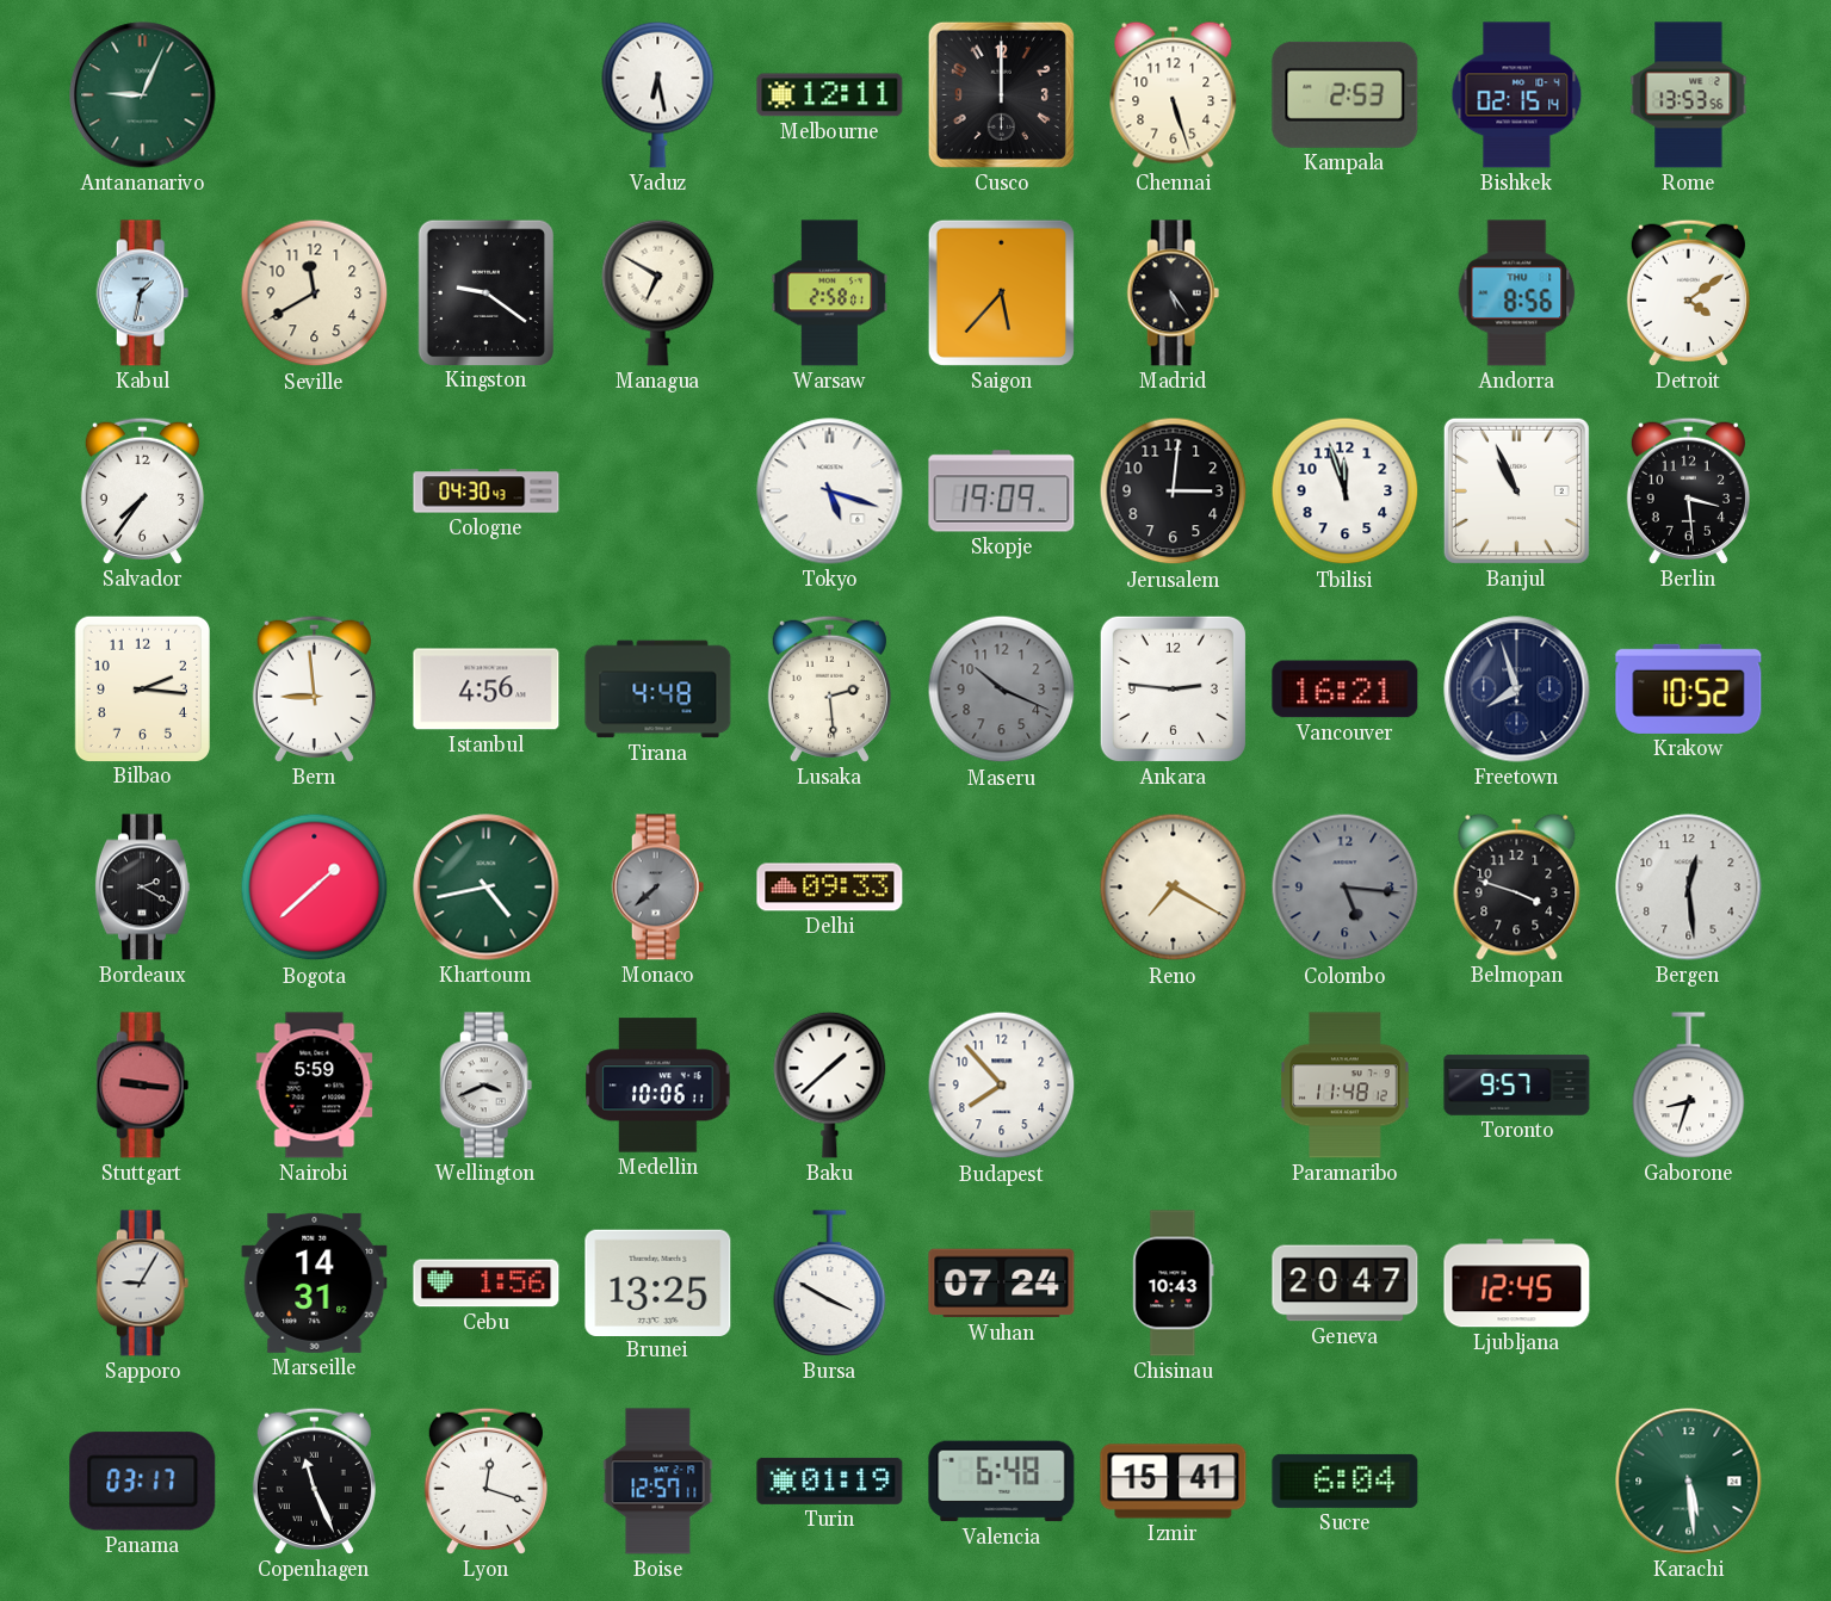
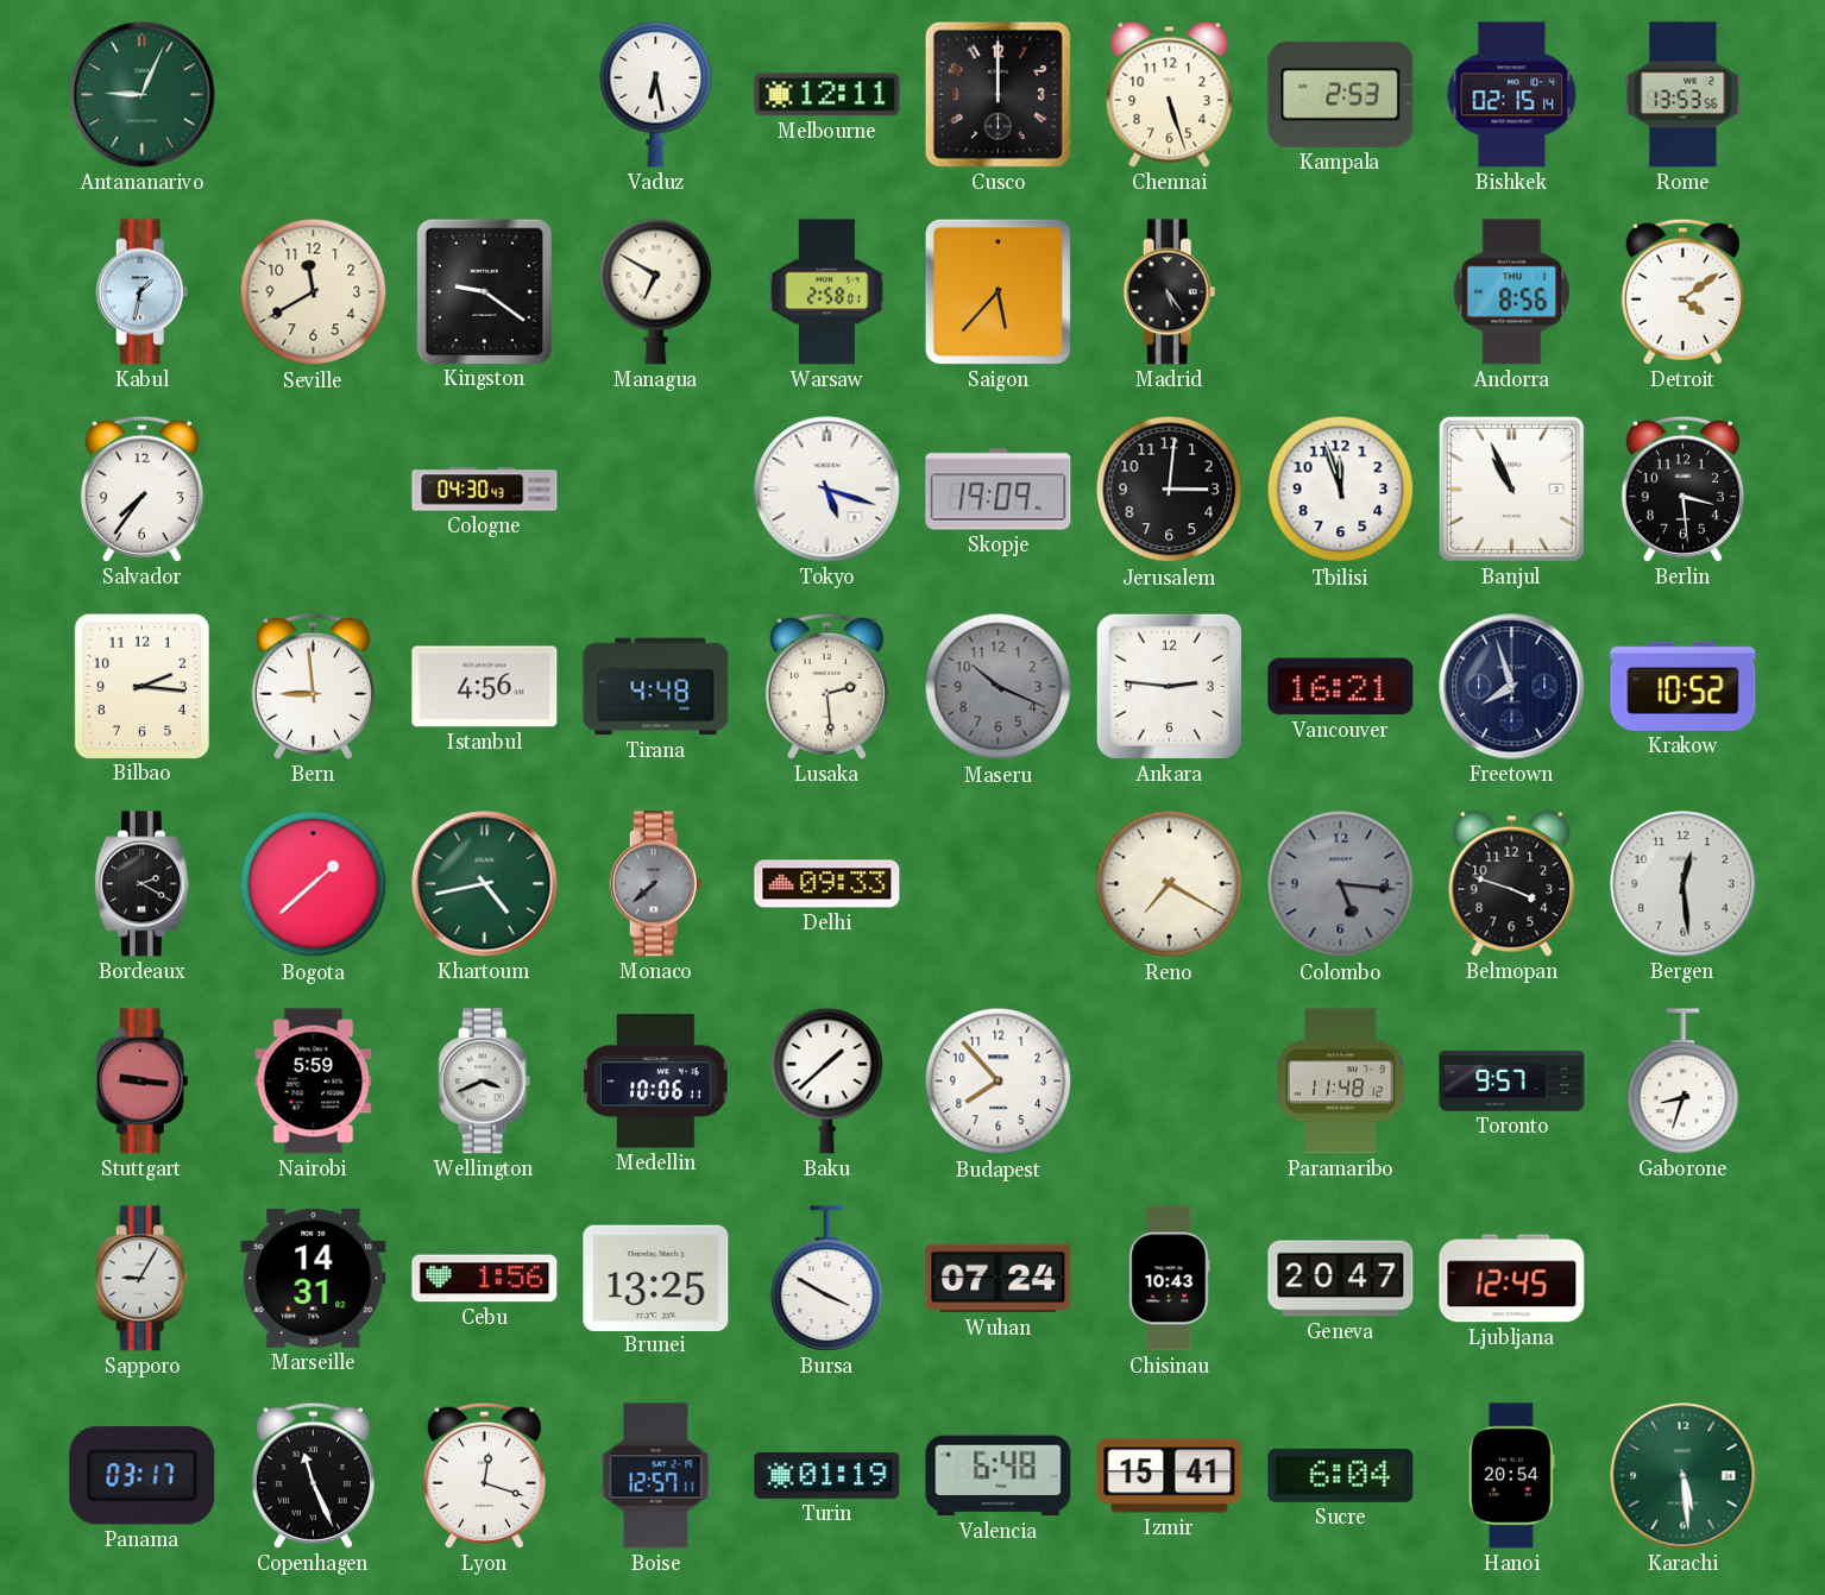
Hanoi: none -> 20:54
